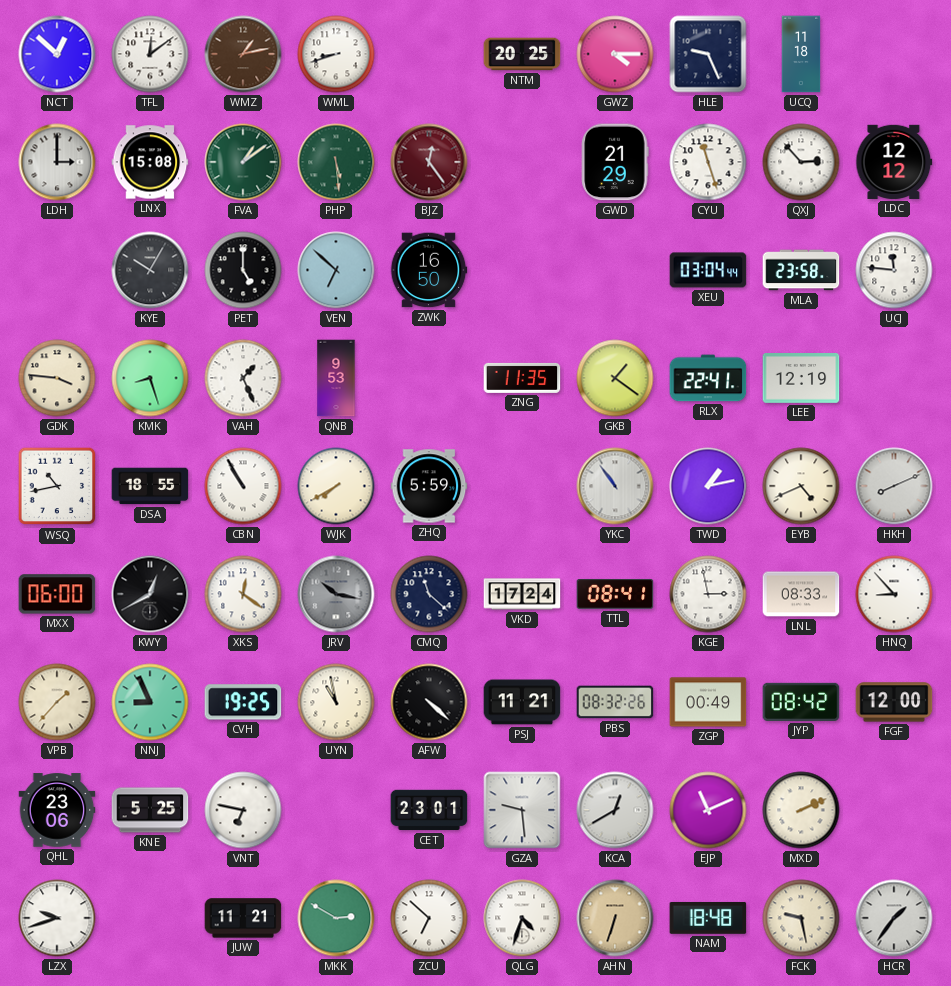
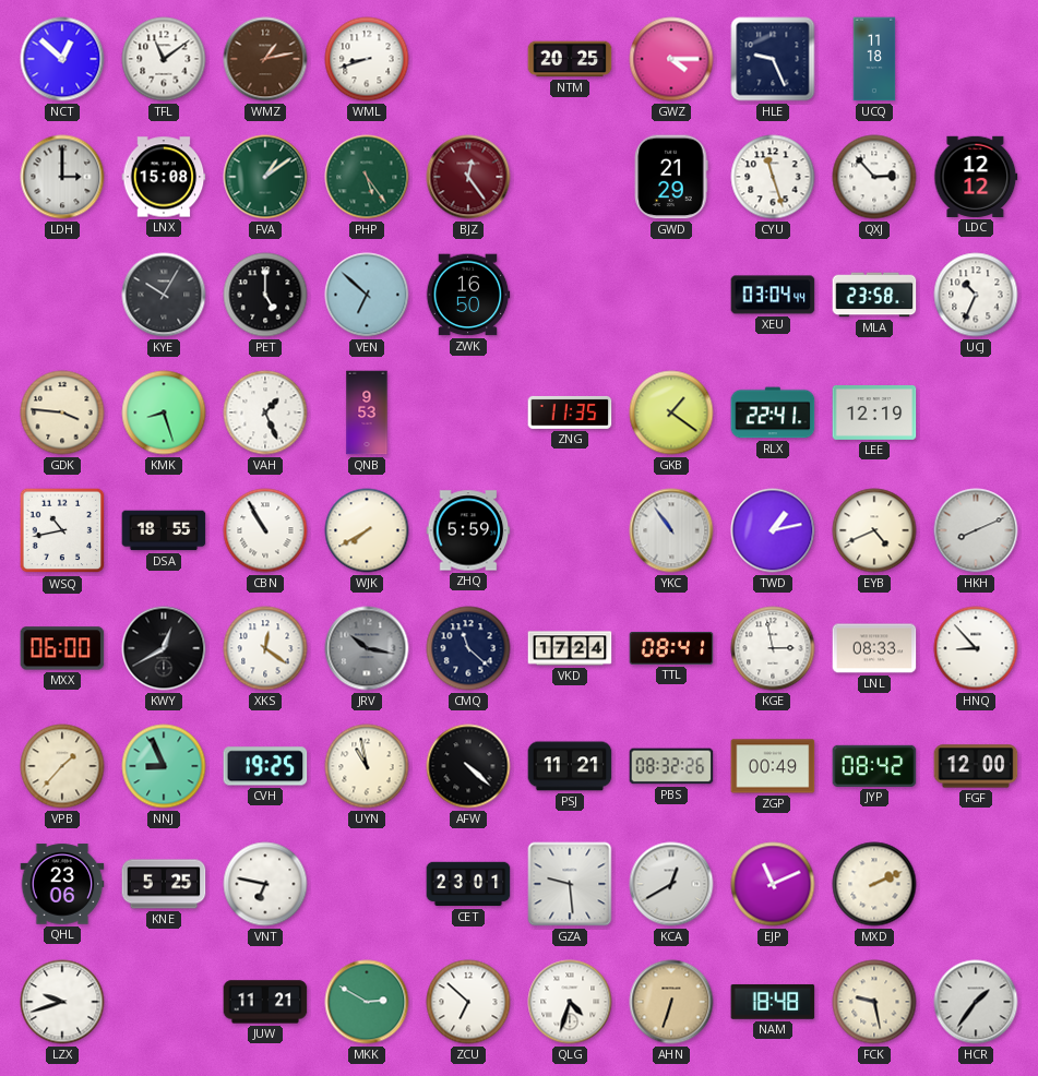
TFL: 12:09 -> 11:09
PHP: 5:29 -> 5:24
UCJ: 11:46 -> 10:34
